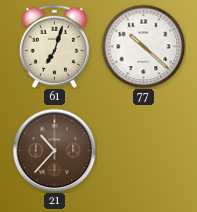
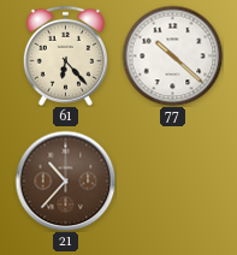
61: 7:03 -> 6:23
